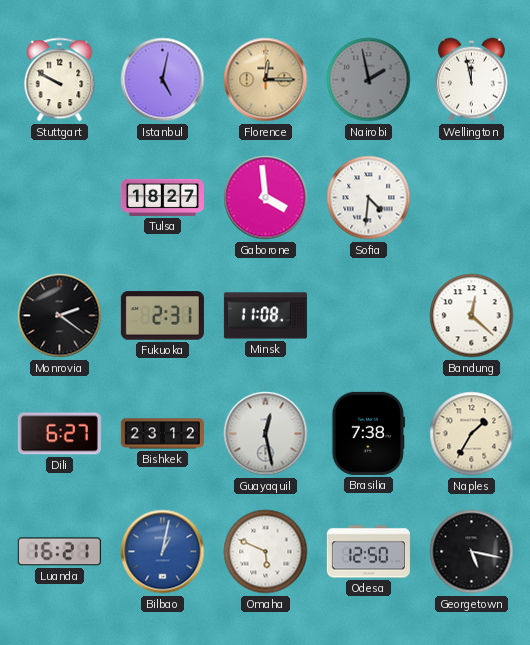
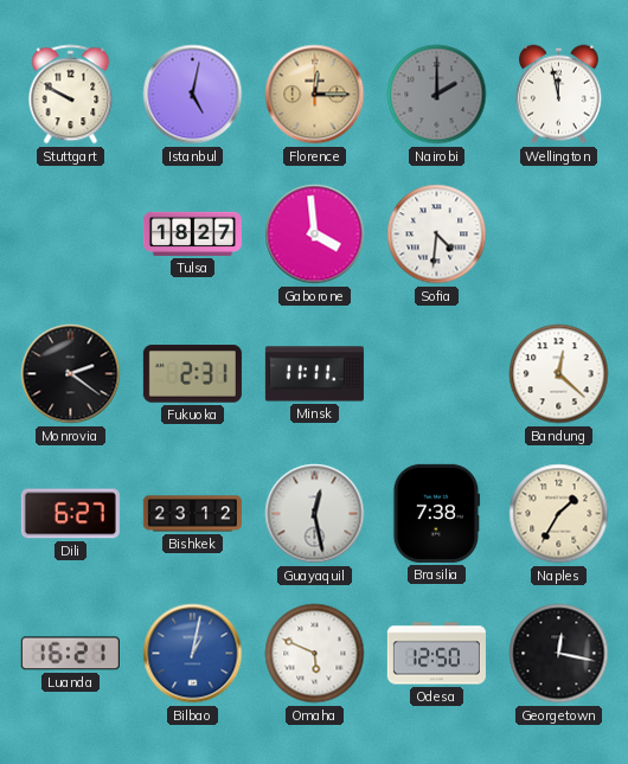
Nairobi: 1:58 -> 2:00
Minsk: 11:08 -> 11:11
Georgetown: 5:17 -> 12:17
